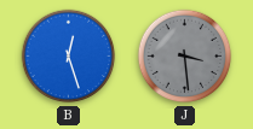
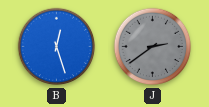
J: 3:29 -> 2:39
